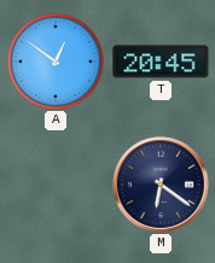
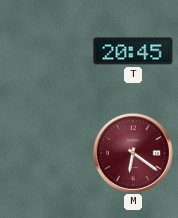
A: 12:51 -> none
M dial: navy -> burgundy
